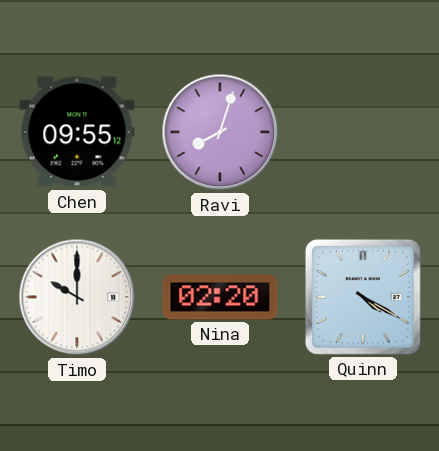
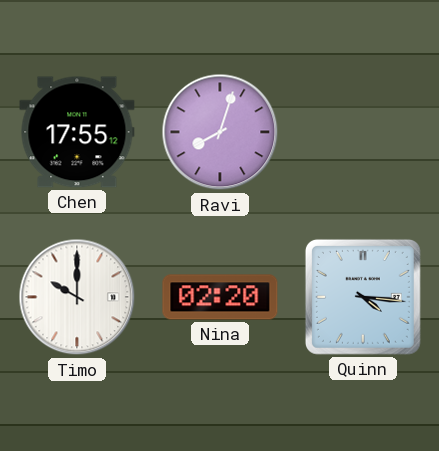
Chen: 09:55 -> 17:55
Quinn: 4:20 -> 4:16
